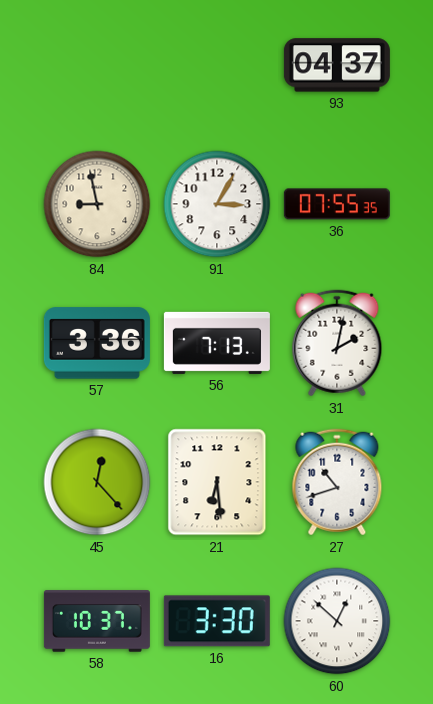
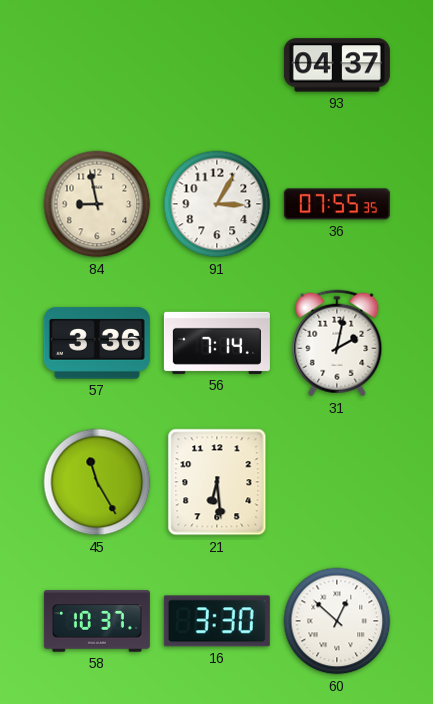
56: 7:13 -> 7:14
45: 12:23 -> 11:25
27: 10:42 -> none
